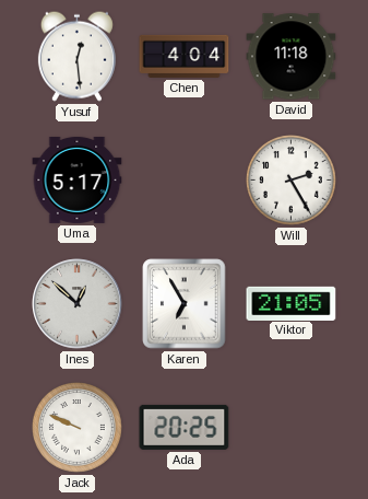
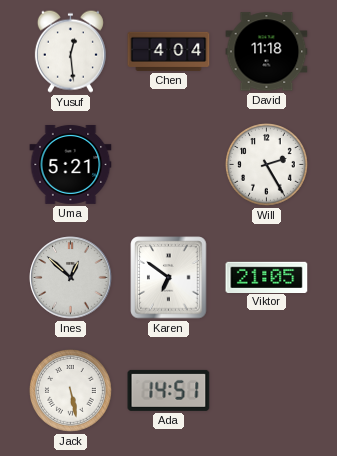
Uma: 5:17 -> 5:21
Karen: 6:55 -> 6:51
Jack: 9:49 -> 5:28
Ada: 20:25 -> 14:51
